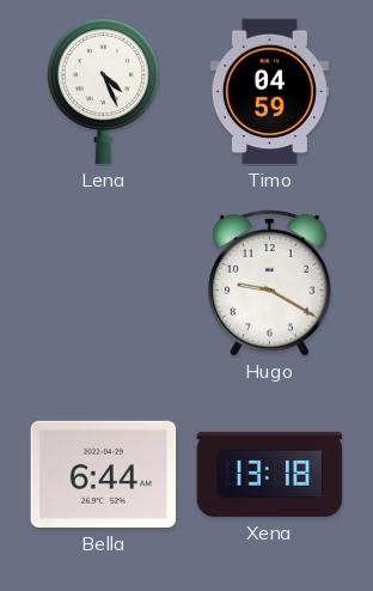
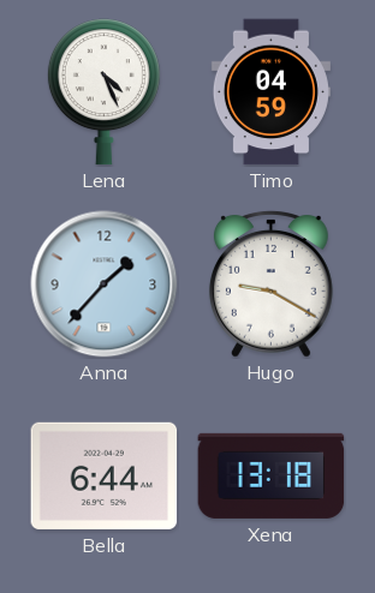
Anna: none -> 1:37
